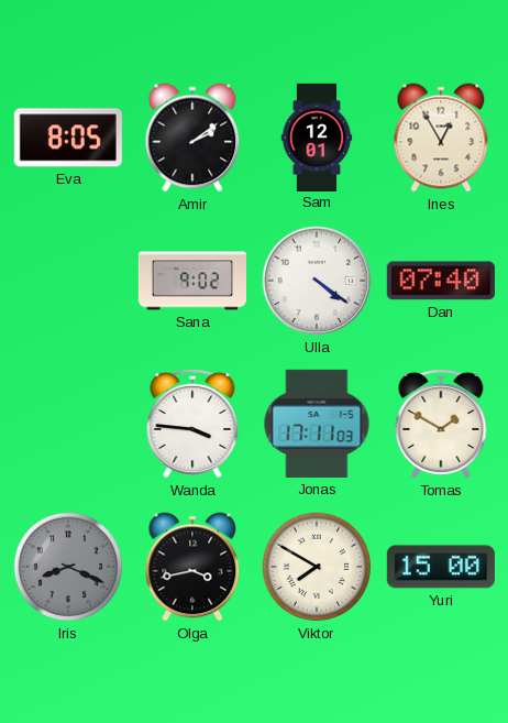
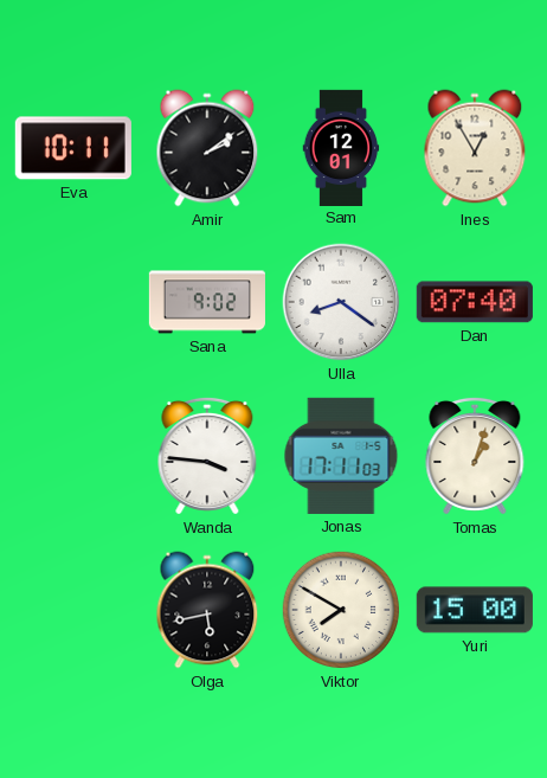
Eva: 8:05 -> 10:11
Ulla: 4:21 -> 8:21
Tomas: 1:50 -> 1:03
Iris: 8:19 -> none
Olga: 3:43 -> 5:43
